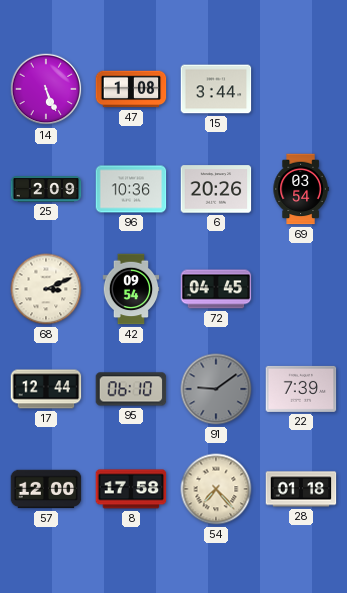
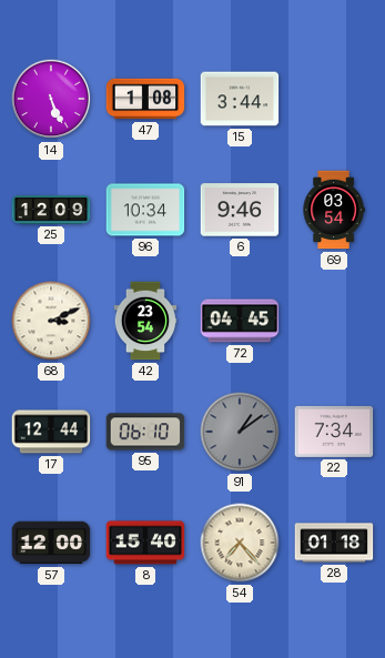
25: 2:09 -> 12:09
96: 10:36 -> 10:34
6: 20:26 -> 9:46
42: 09:54 -> 23:54
91: 9:09 -> 1:09
22: 7:39 -> 7:34
8: 17:58 -> 15:40
